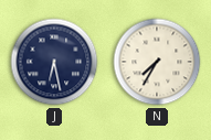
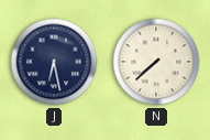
N: 7:35 -> 7:38
